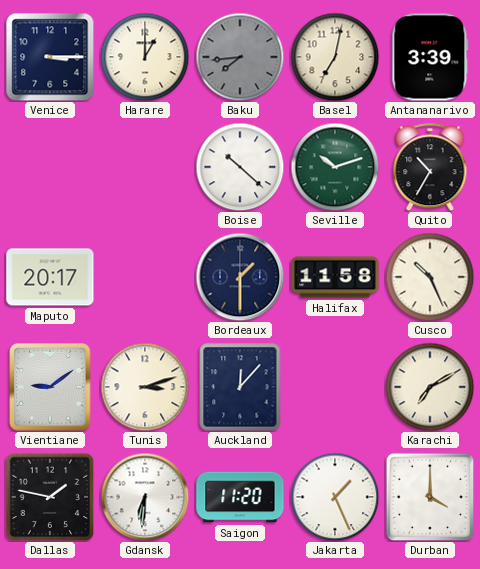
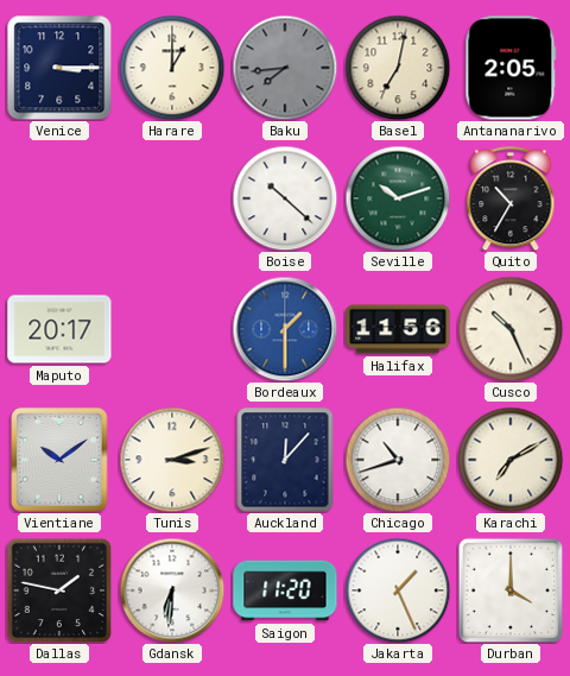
Antananarivo: 3:39 -> 2:05
Bordeaux dial: navy -> blue
Halifax: 11:58 -> 11:56
Vientiane: 9:09 -> 10:09
Chicago: none -> 10:42
